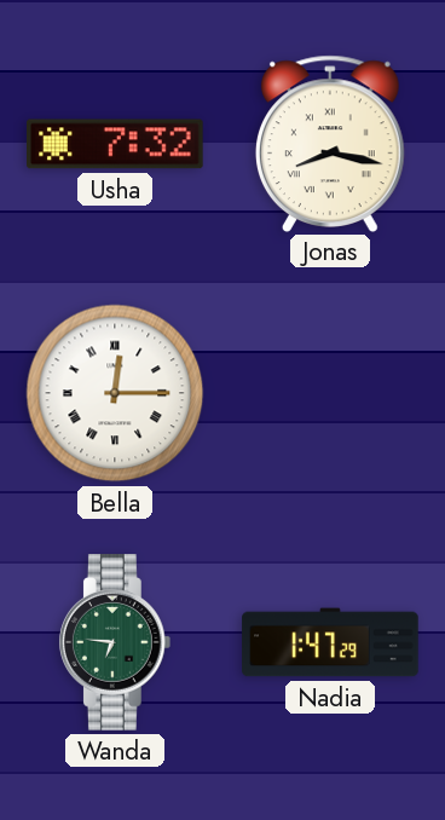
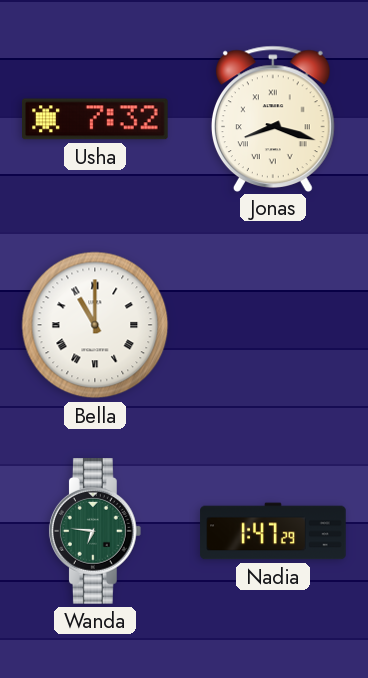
Jonas: 8:17 -> 8:18
Bella: 12:15 -> 11:00
